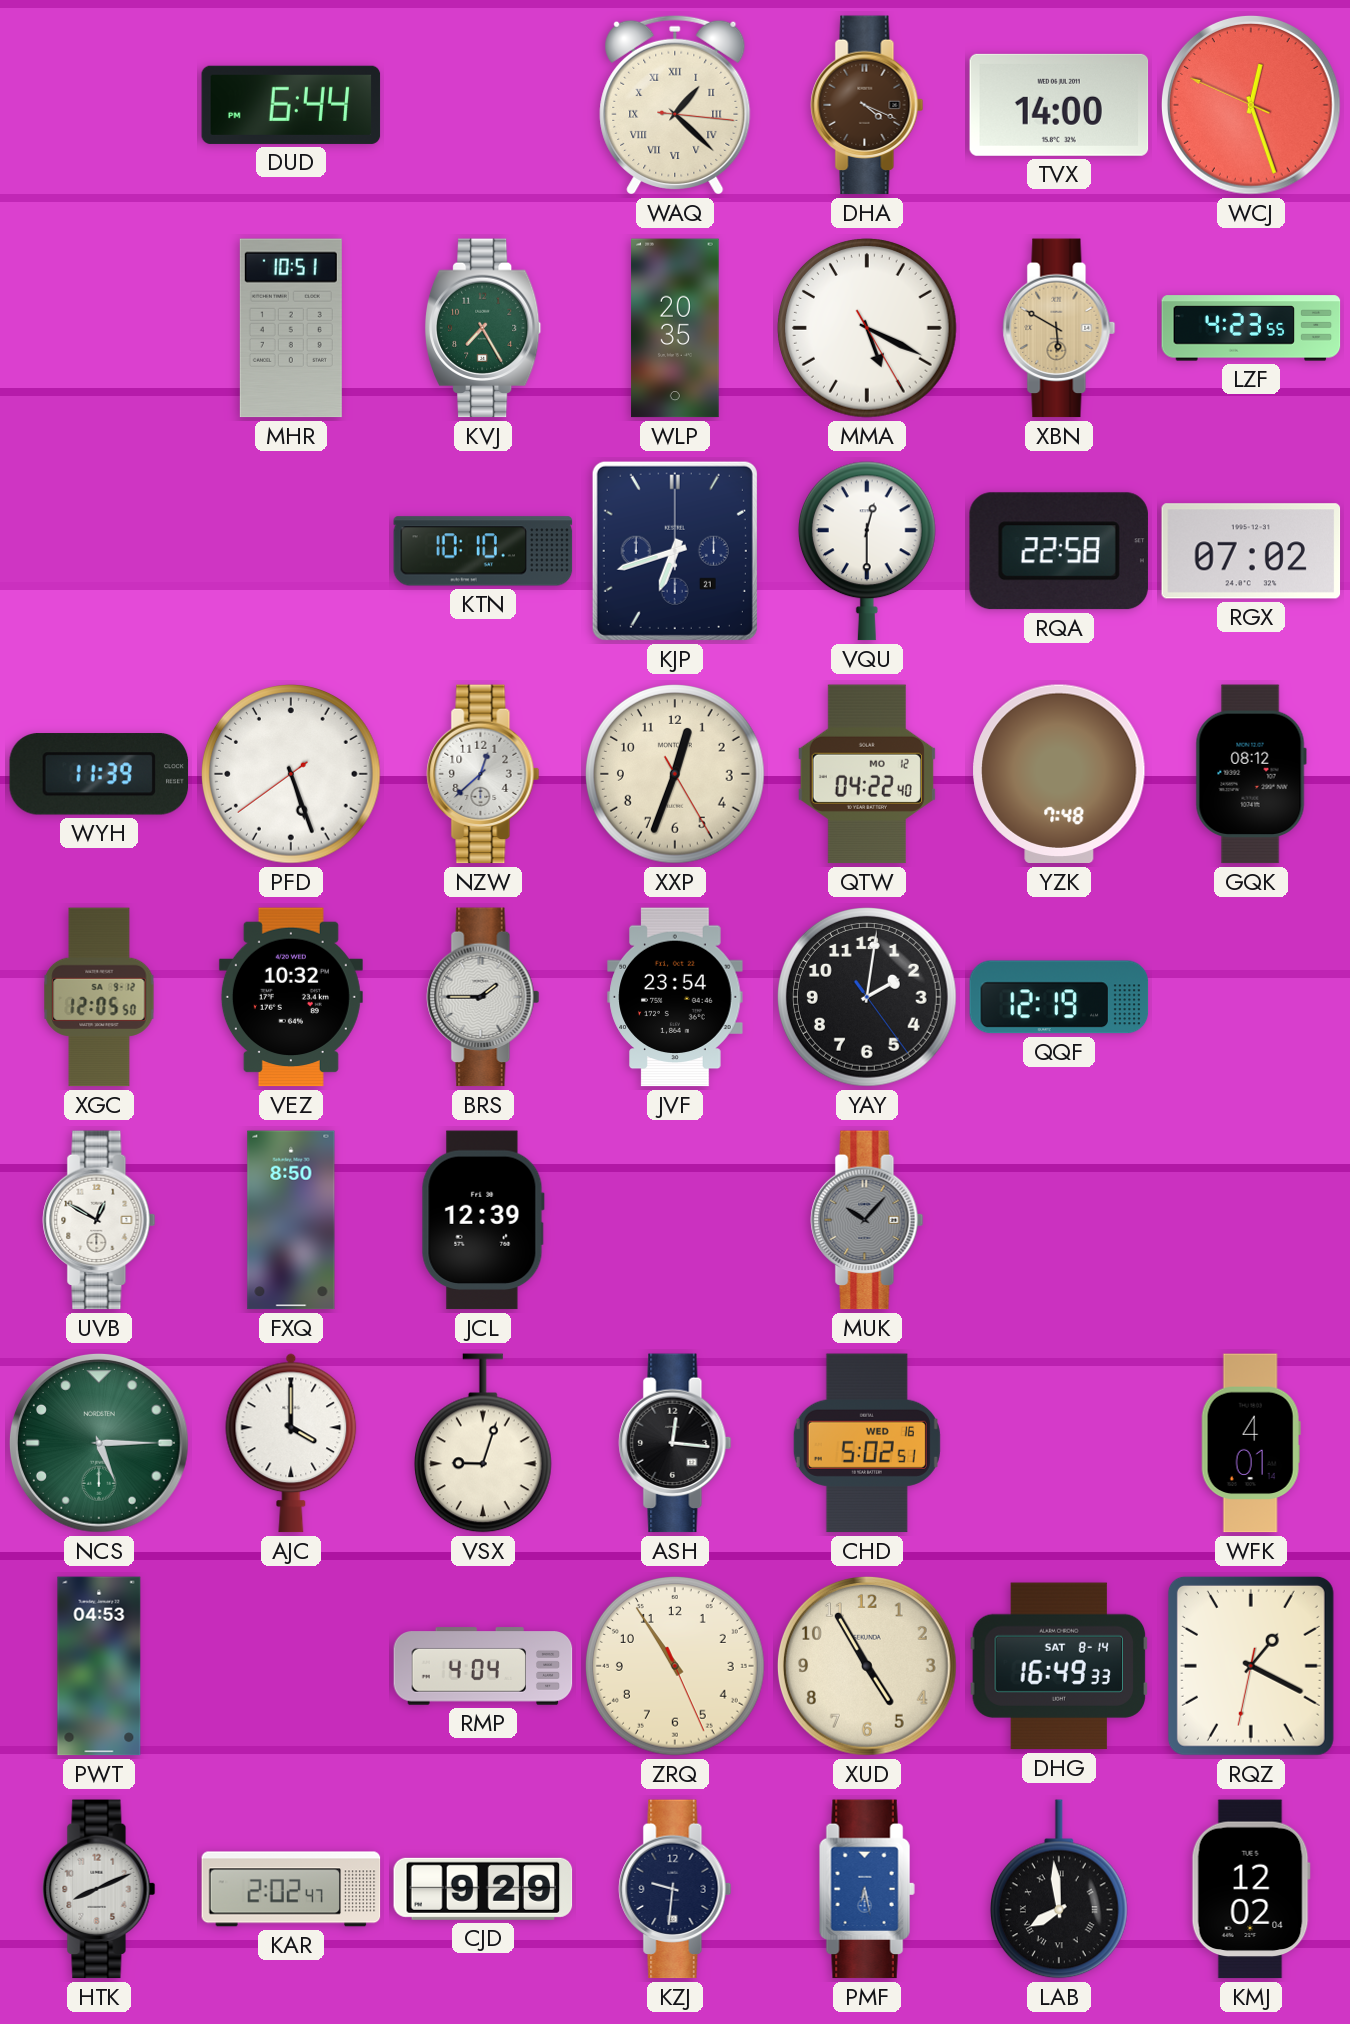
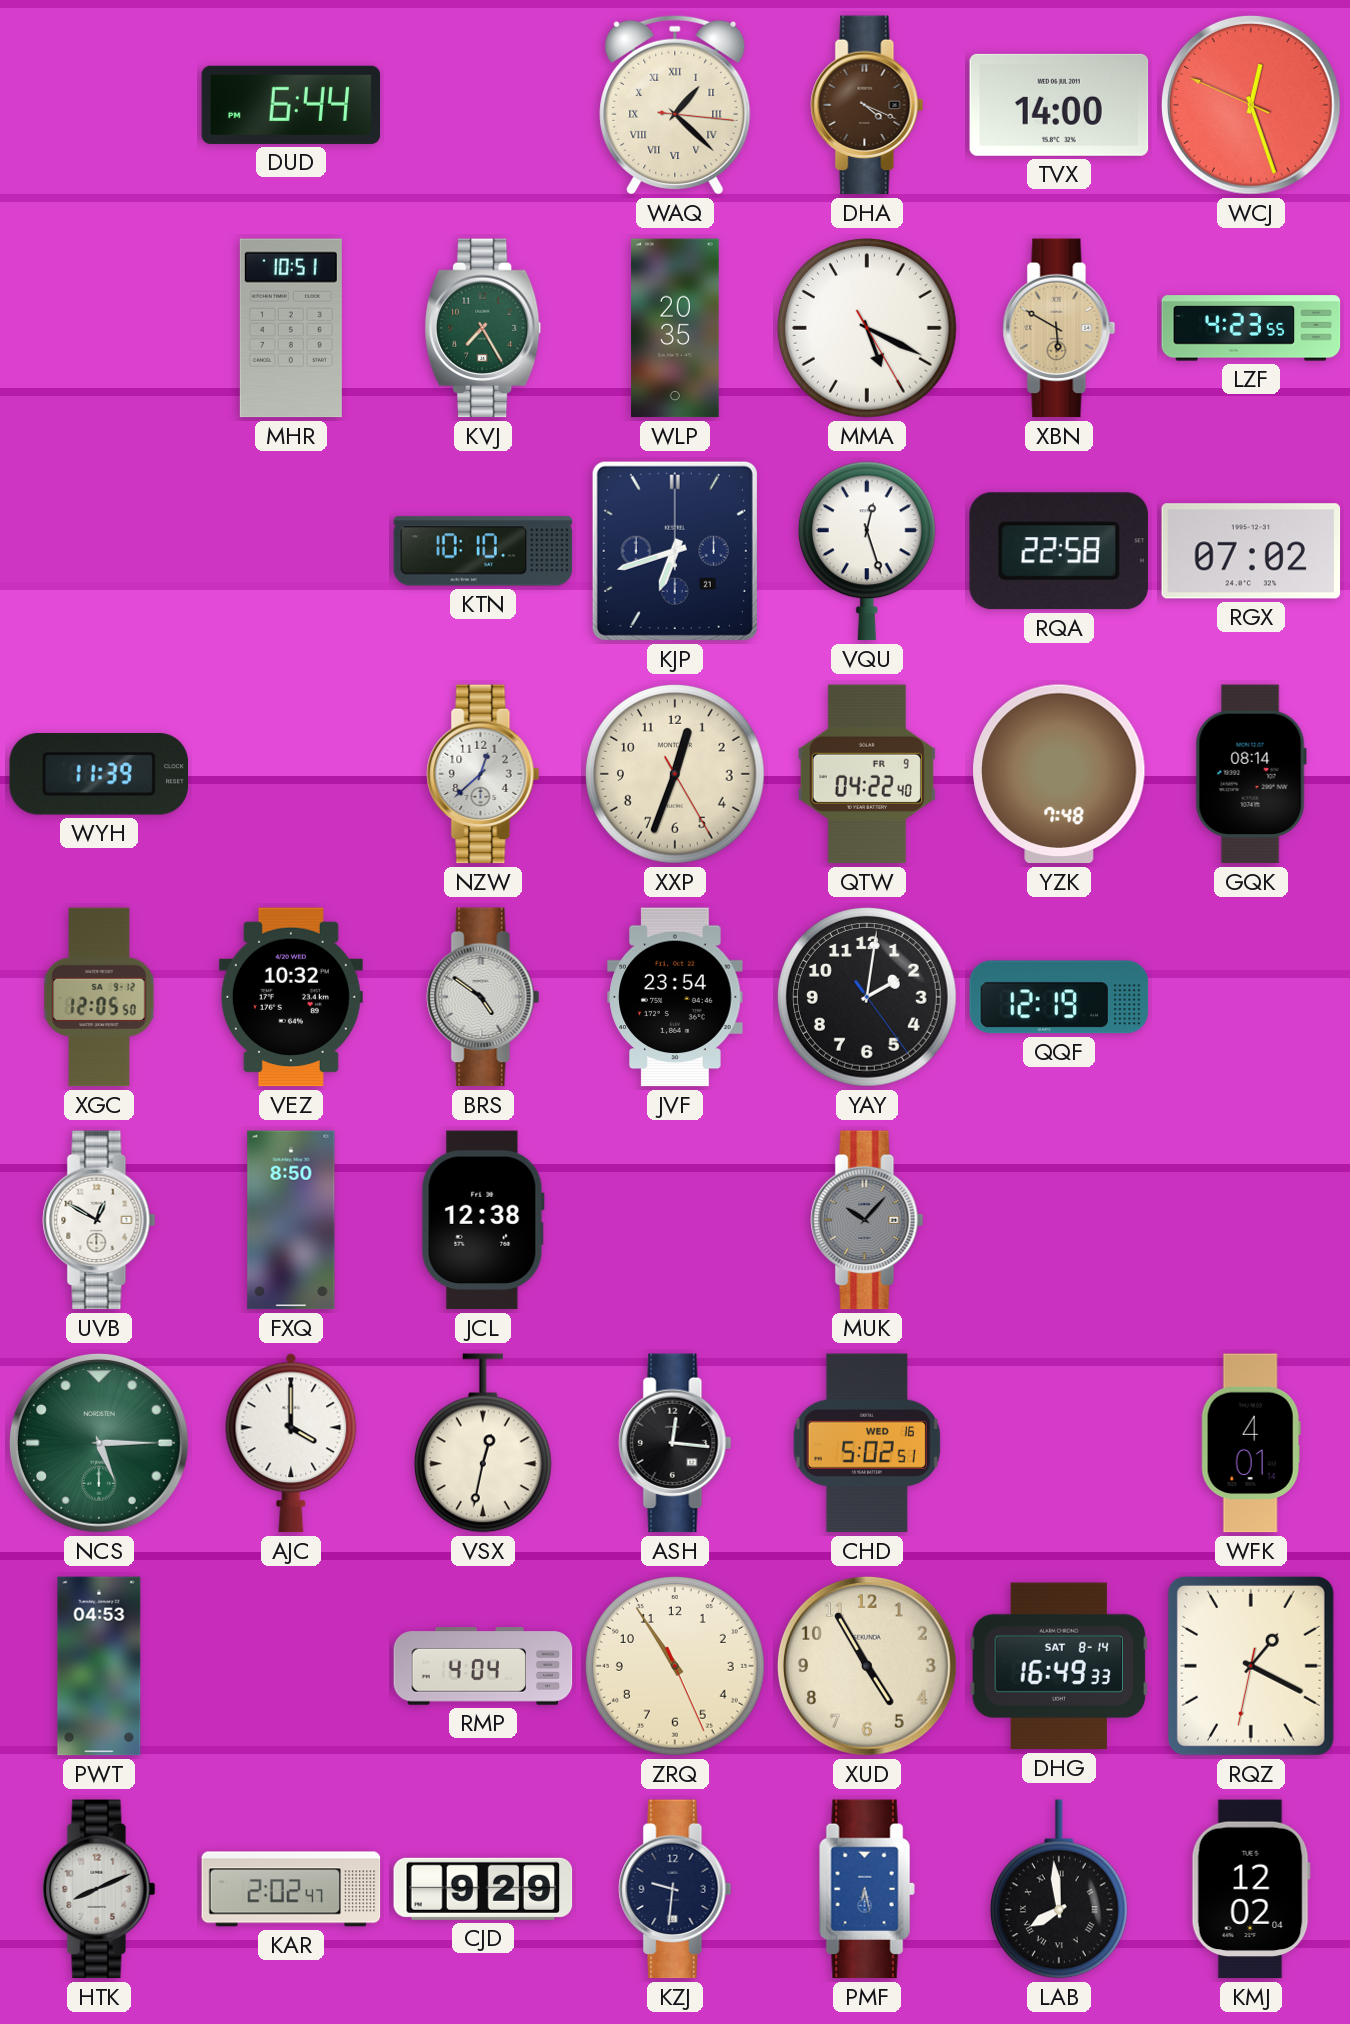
VQU: 12:30 -> 12:27
PFD: 5:26 -> none
QTW date: MO 12 -> FR 9
GQK: 08:12 -> 08:14
BRS: 1:45 -> 4:51
JCL: 12:39 -> 12:38
VSX: 9:03 -> 12:32
